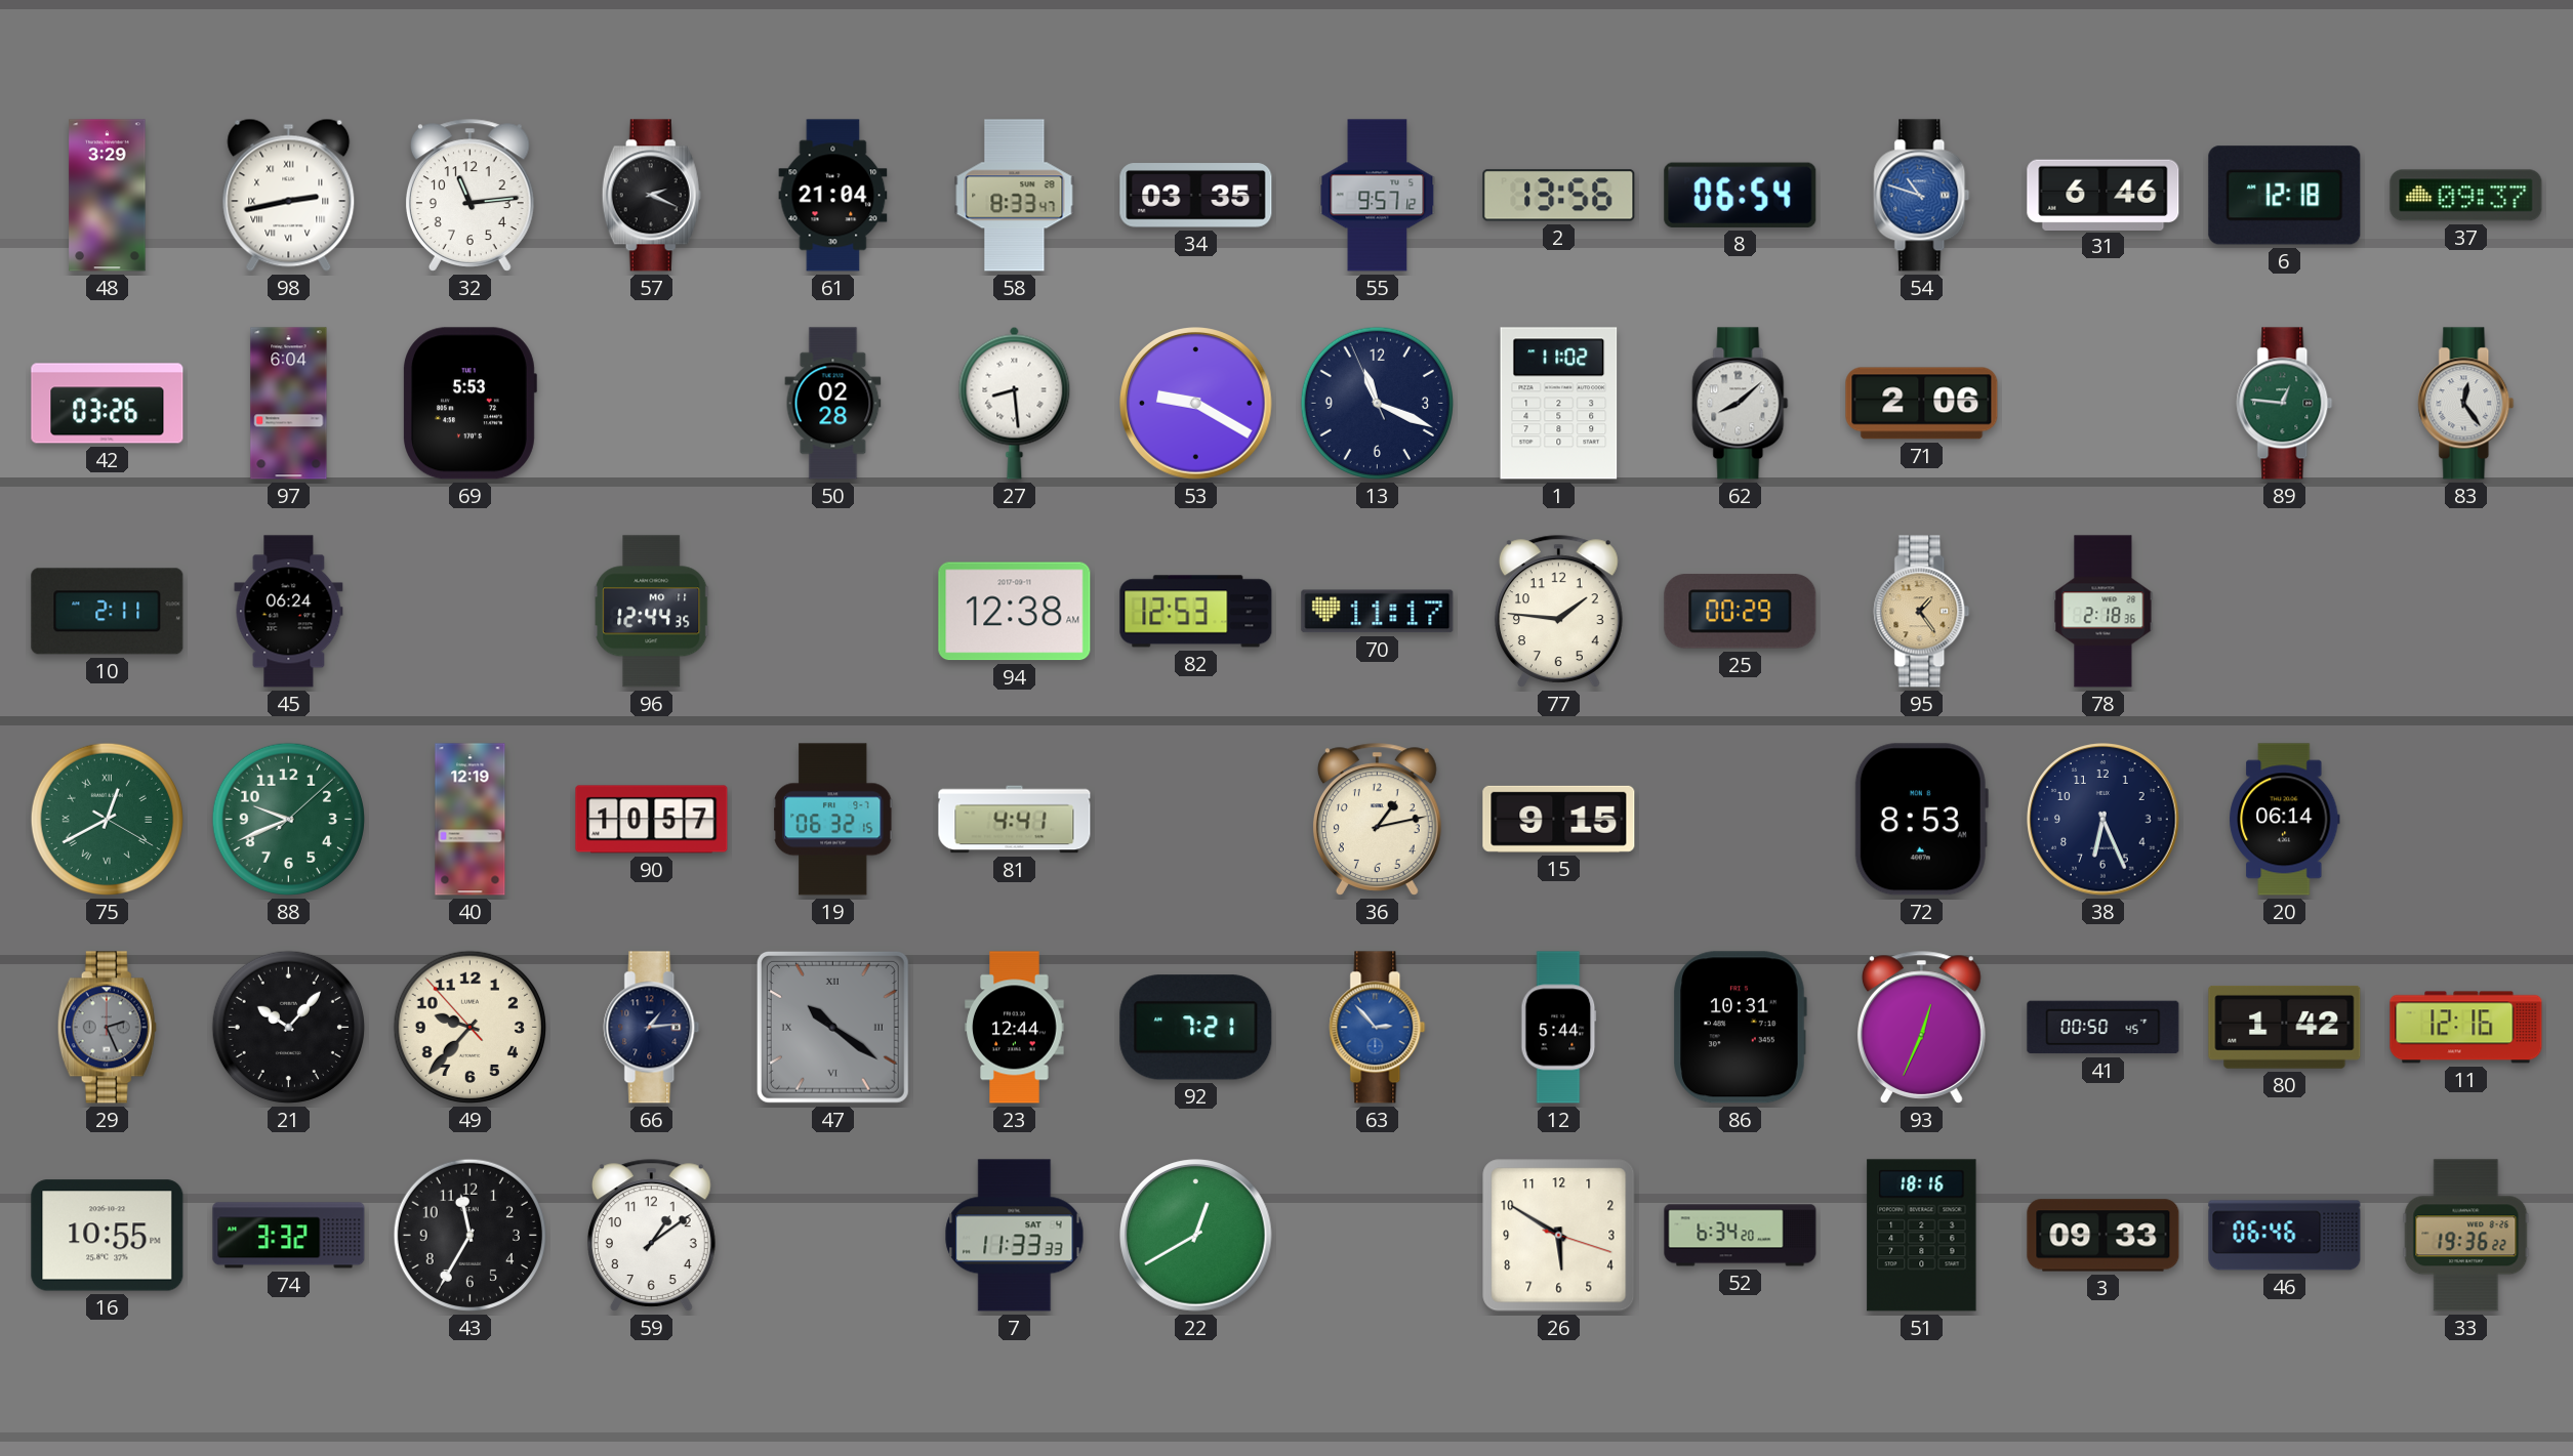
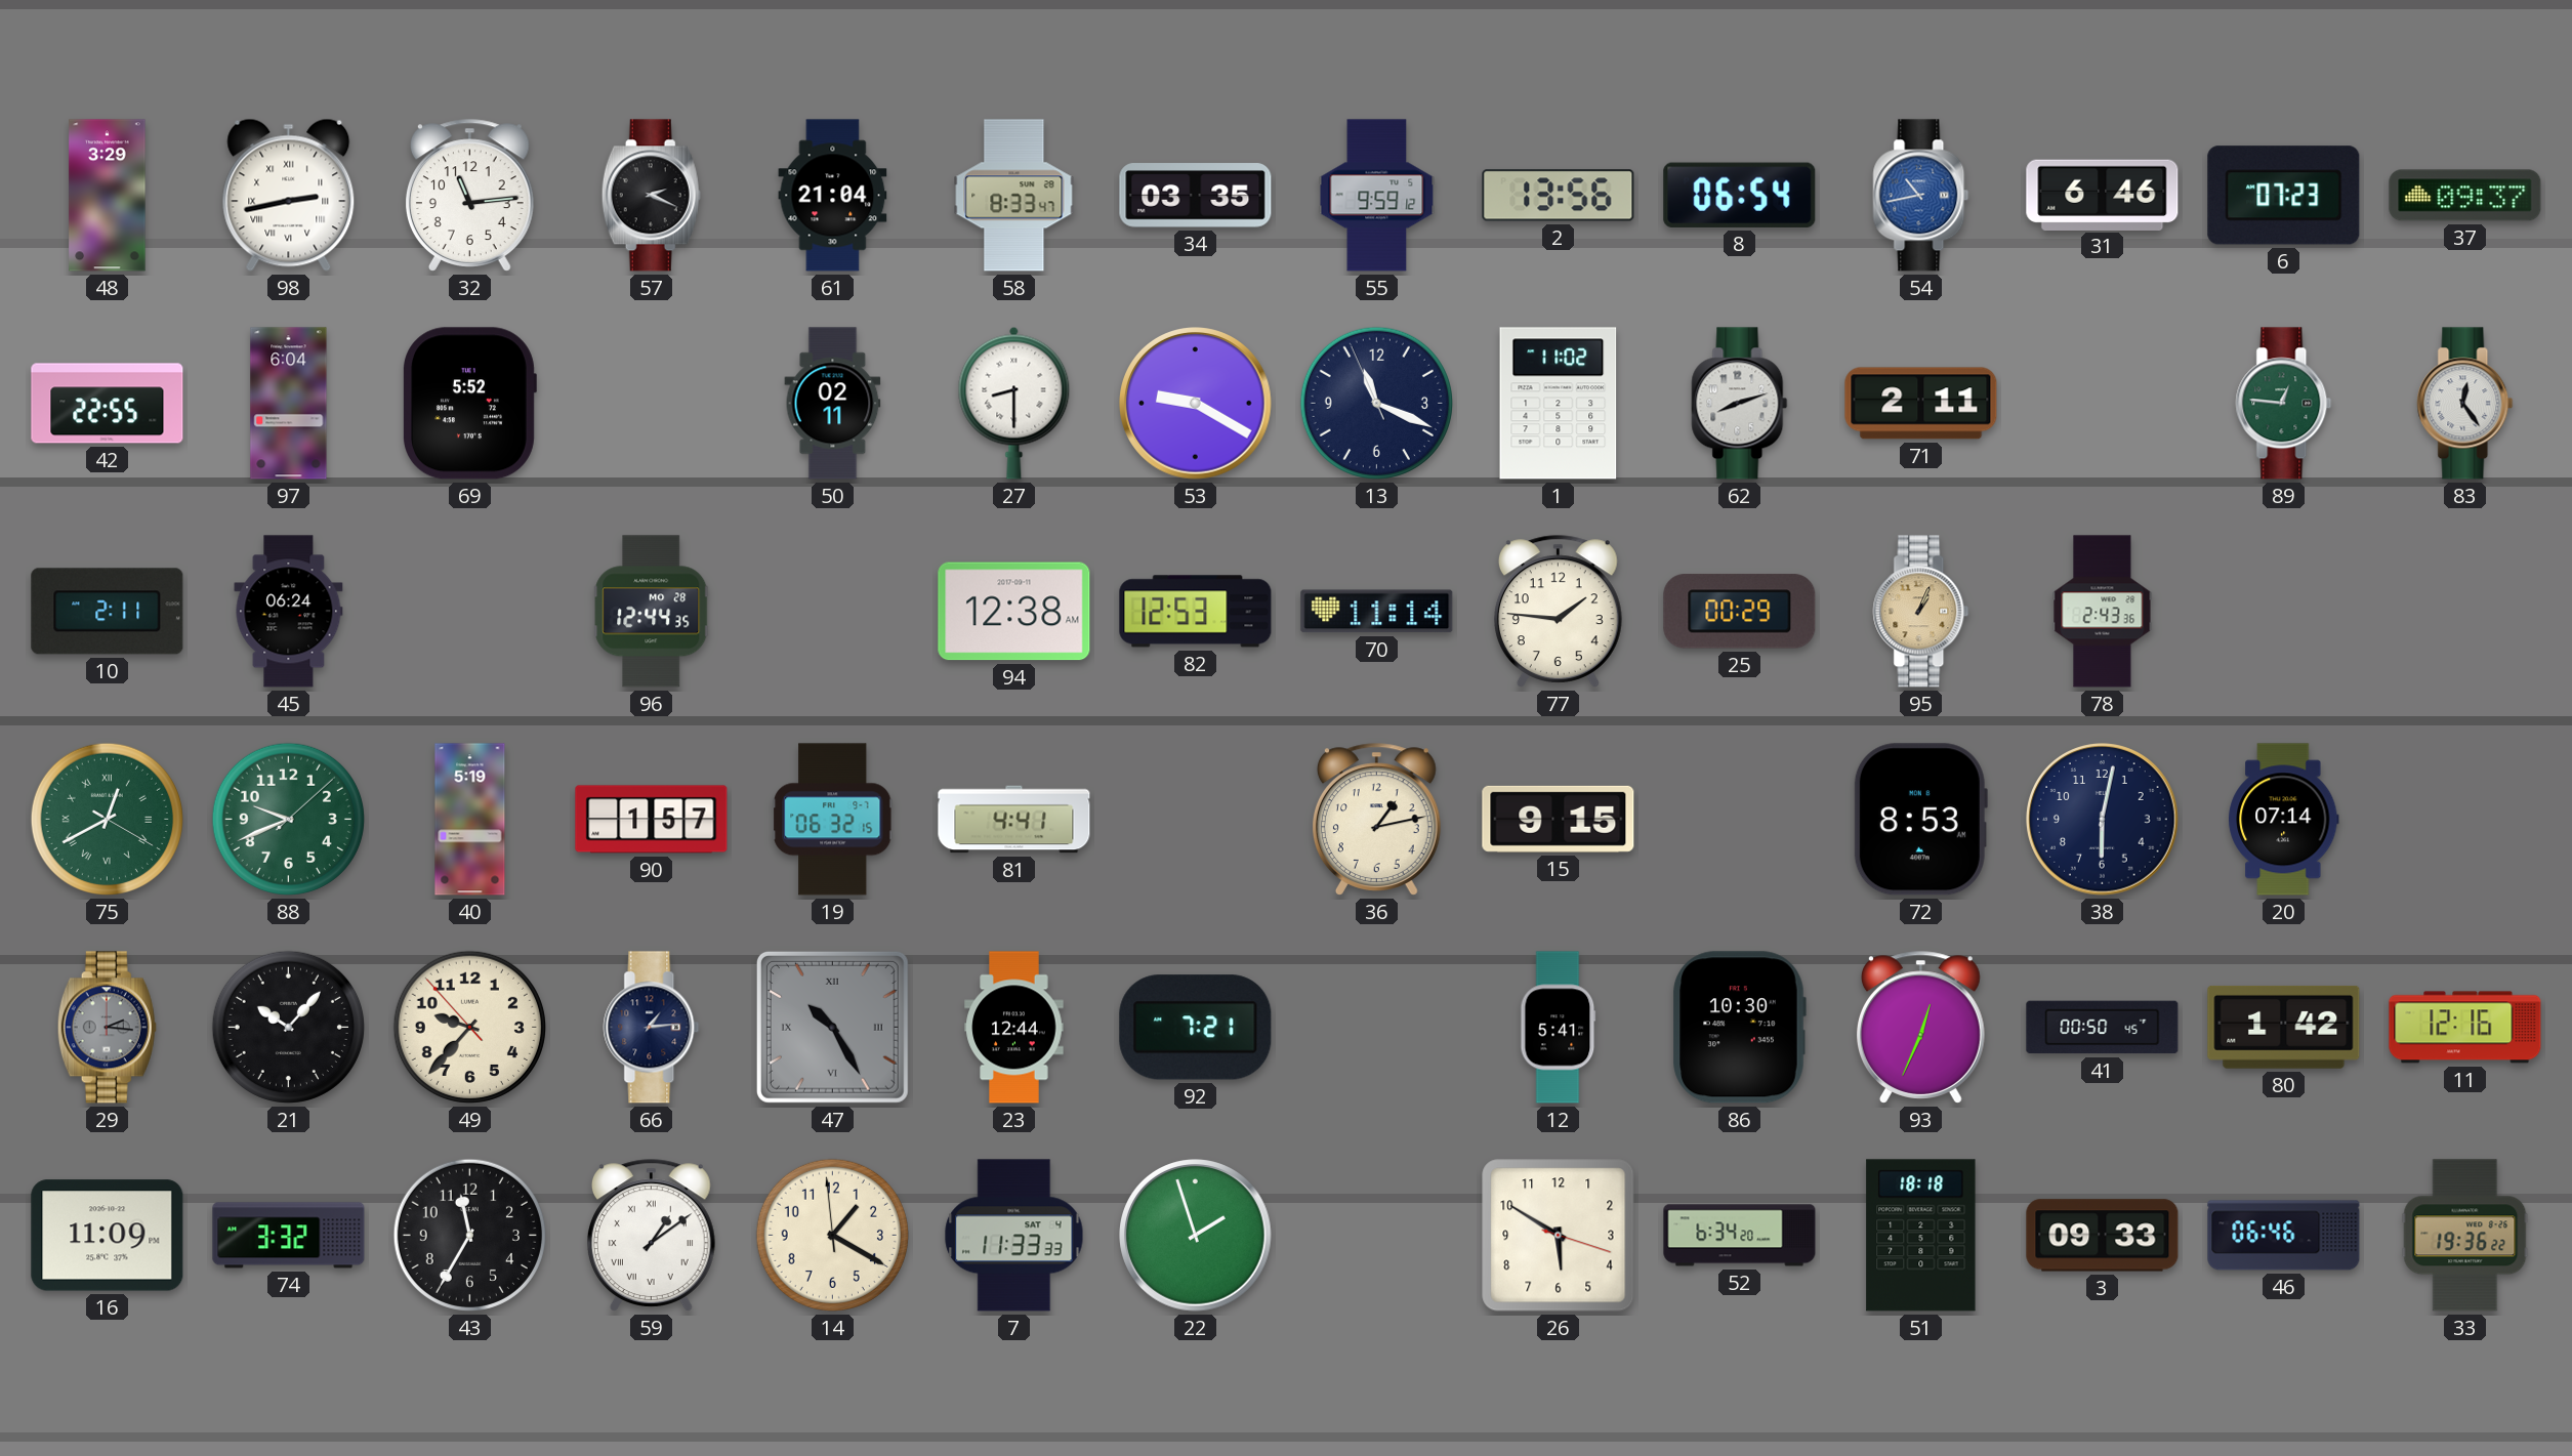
55: 9:57 -> 9:59
54: 10:48 -> 10:43
6: 12:18 -> 07:23
42: 03:26 -> 22:55
69: 5:53 -> 5:52
50: 02:28 -> 02:11
27: 8:29 -> 8:30
62: 8:08 -> 8:12
71: 2:06 -> 2:11
96 date: MO 11 -> MO 28
70: 11:17 -> 11:14
95: 1:24 -> 1:04
78: 2:18 -> 2:43
40: 12:19 -> 5:19
90: 10:57 -> 1:57
38: 6:26 -> 6:02
20: 06:14 -> 07:14
29: 2:26 -> 2:16
47: 10:21 -> 10:25
63: 2:53 -> none
12: 5:44 -> 5:41
86: 10:31 -> 10:30
16: 10:55 -> 11:09
59 numerals: Arabic -> Roman
14: none -> 1:19
22: 12:40 -> 1:57
51: 18:16 -> 18:18
